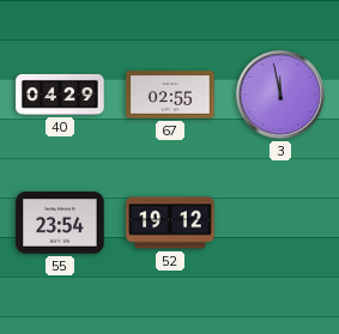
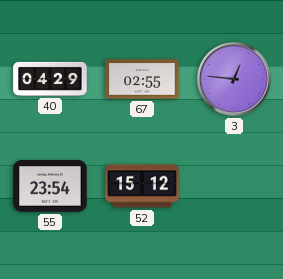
3: 11:58 -> 12:46
52: 19:12 -> 15:12
